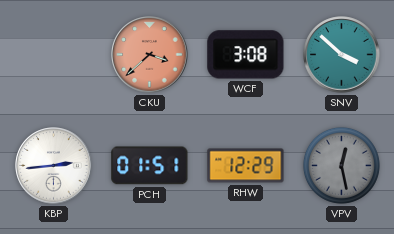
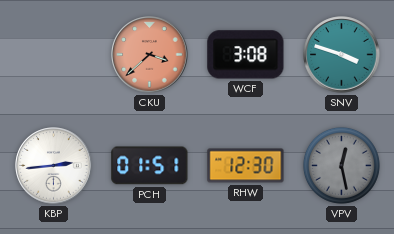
SNV: 3:52 -> 3:48
RHW: 12:29 -> 12:30
